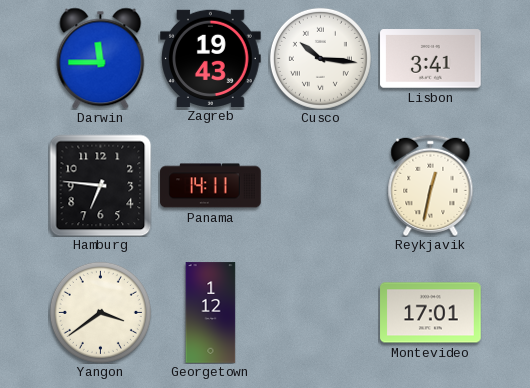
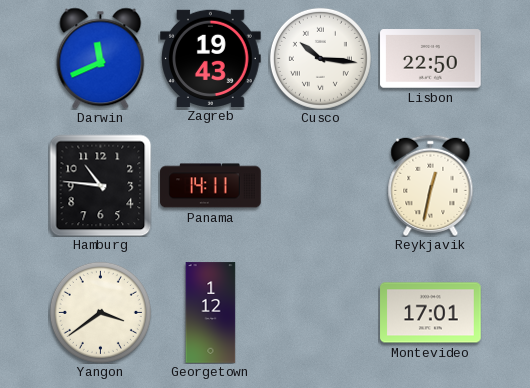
Darwin: 11:45 -> 11:41
Lisbon: 3:41 -> 22:50
Hamburg: 6:46 -> 10:46
